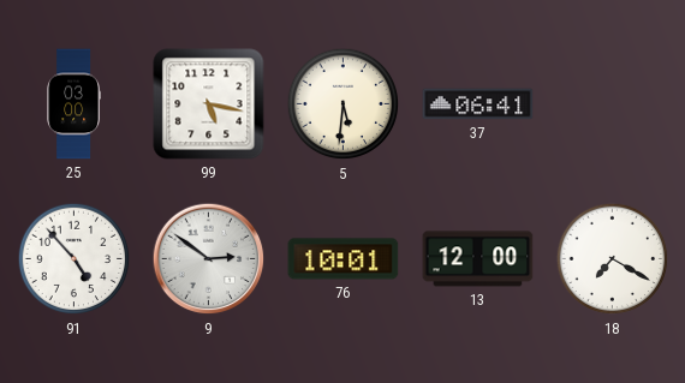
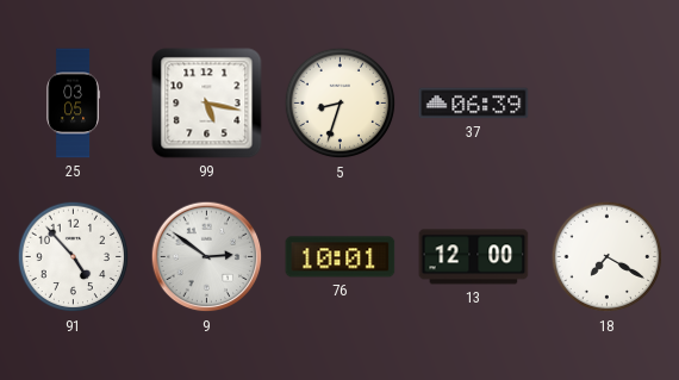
25: 03:00 -> 03:05
5: 5:31 -> 8:33
37: 06:41 -> 06:39
